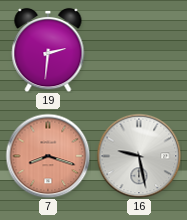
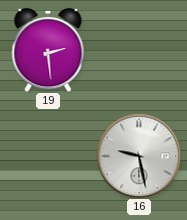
19: 2:31 -> 2:29
7: 8:18 -> none
